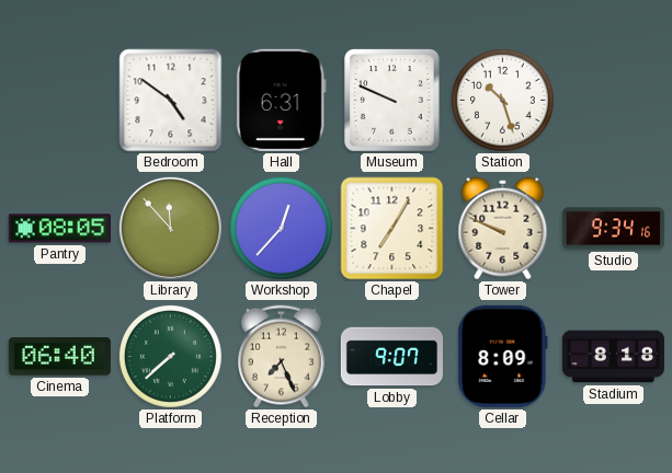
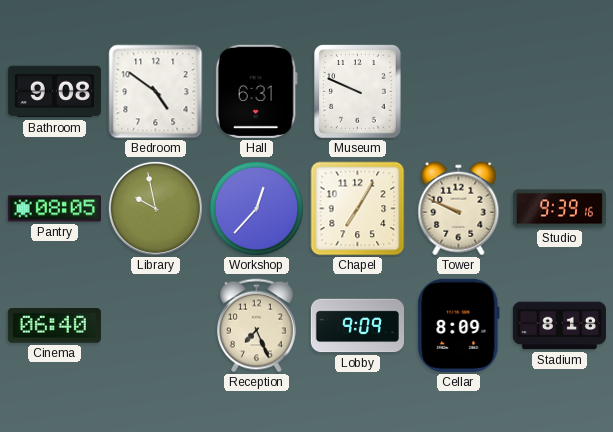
Bathroom: none -> 9:08
Station: 10:27 -> none
Library: 11:53 -> 9:58
Studio: 9:34 -> 9:39
Platform: 7:38 -> none
Lobby: 9:07 -> 9:09
